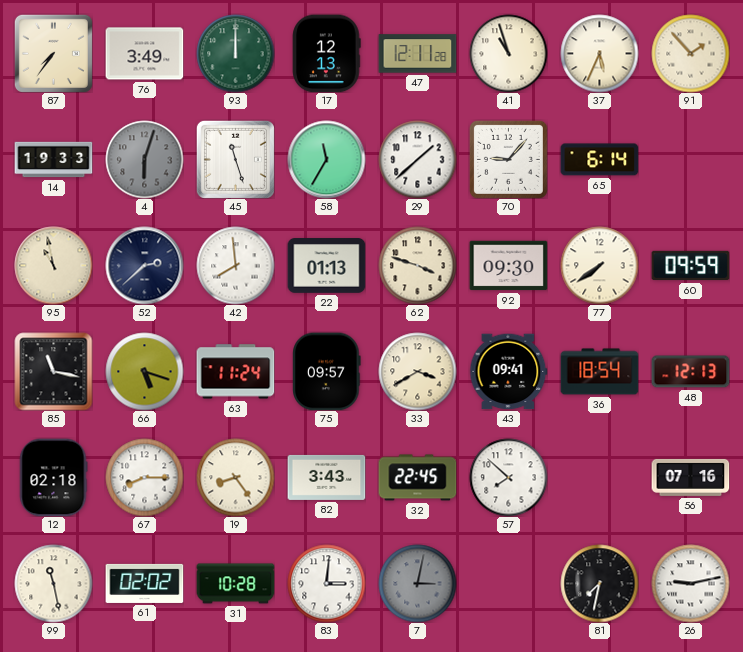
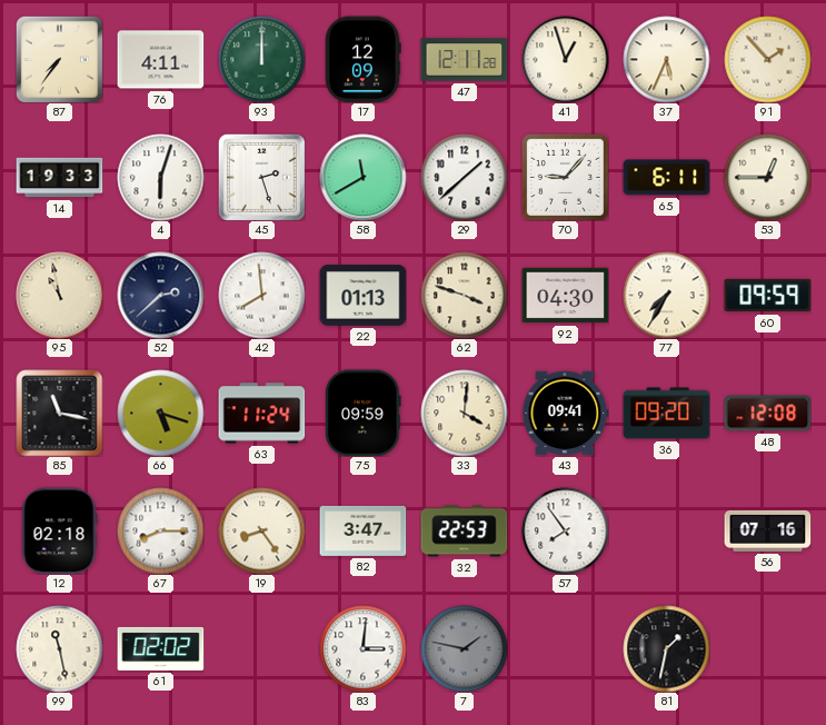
76: 3:49 -> 4:11
17: 12:13 -> 12:09
41: 10:57 -> 12:57
4 dial: grey -> white
45: 11:27 -> 2:27
58: 11:35 -> 11:40
65: 6:14 -> 6:11
53: none -> 12:45
92: 09:30 -> 04:30
77: 7:39 -> 7:35
75: 09:57 -> 09:59
33: 3:40 -> 4:01
36: 18:54 -> 09:20
48: 12:13 -> 12:08
82: 3:43 -> 3:47
32: 22:45 -> 22:53
57: 7:52 -> 7:54
31: 10:28 -> none
7: 3:02 -> 1:47
81: 7:32 -> 1:32
26: 9:13 -> none
